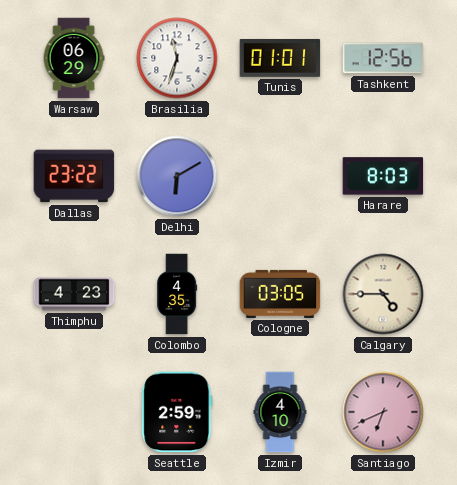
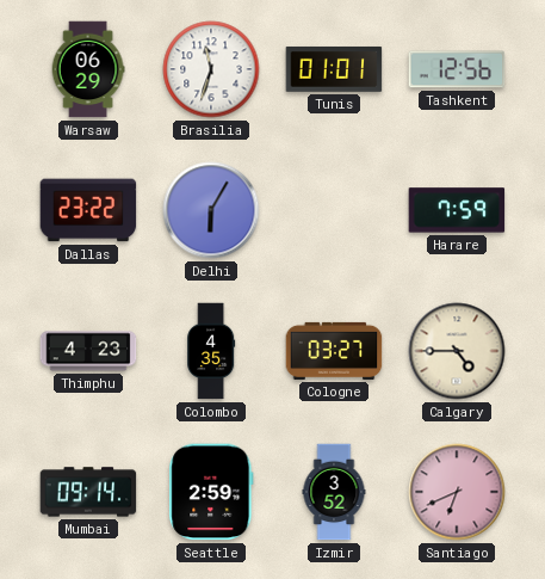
Delhi: 6:10 -> 6:05
Harare: 8:03 -> 7:59
Cologne: 03:05 -> 03:27
Mumbai: none -> 09:14
Izmir: 4:10 -> 3:52
